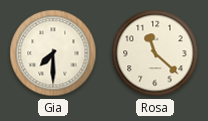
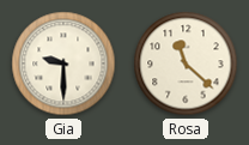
Gia: 7:30 -> 9:30
